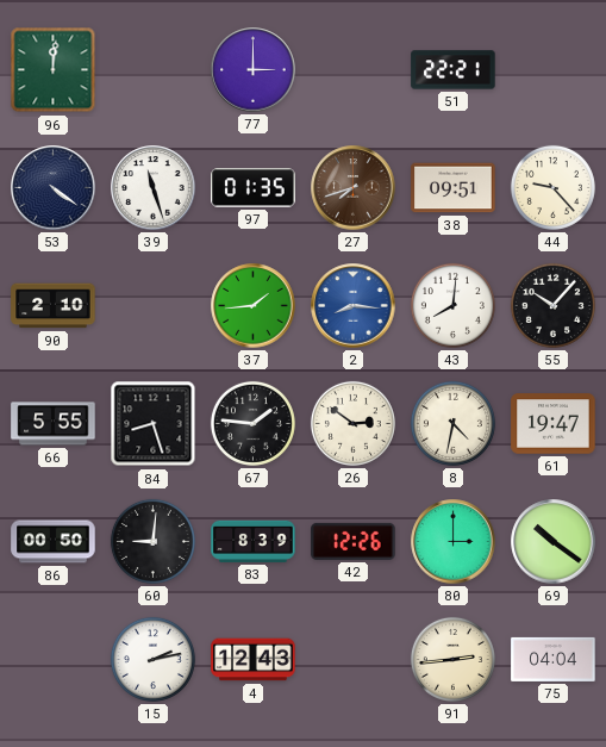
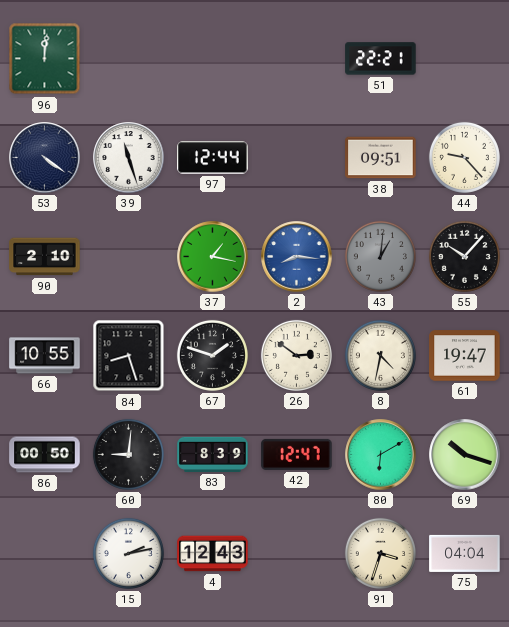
77: 3:00 -> none
97: 01:35 -> 12:44
27: 7:42 -> none
37: 1:44 -> 1:17
43: 8:01 -> 1:01
43 dial: white -> grey
66: 5:55 -> 10:55
67: 1:46 -> 1:48
42: 12:26 -> 12:47
80: 3:00 -> 6:10
69: 10:21 -> 10:18
91: 2:44 -> 3:33
